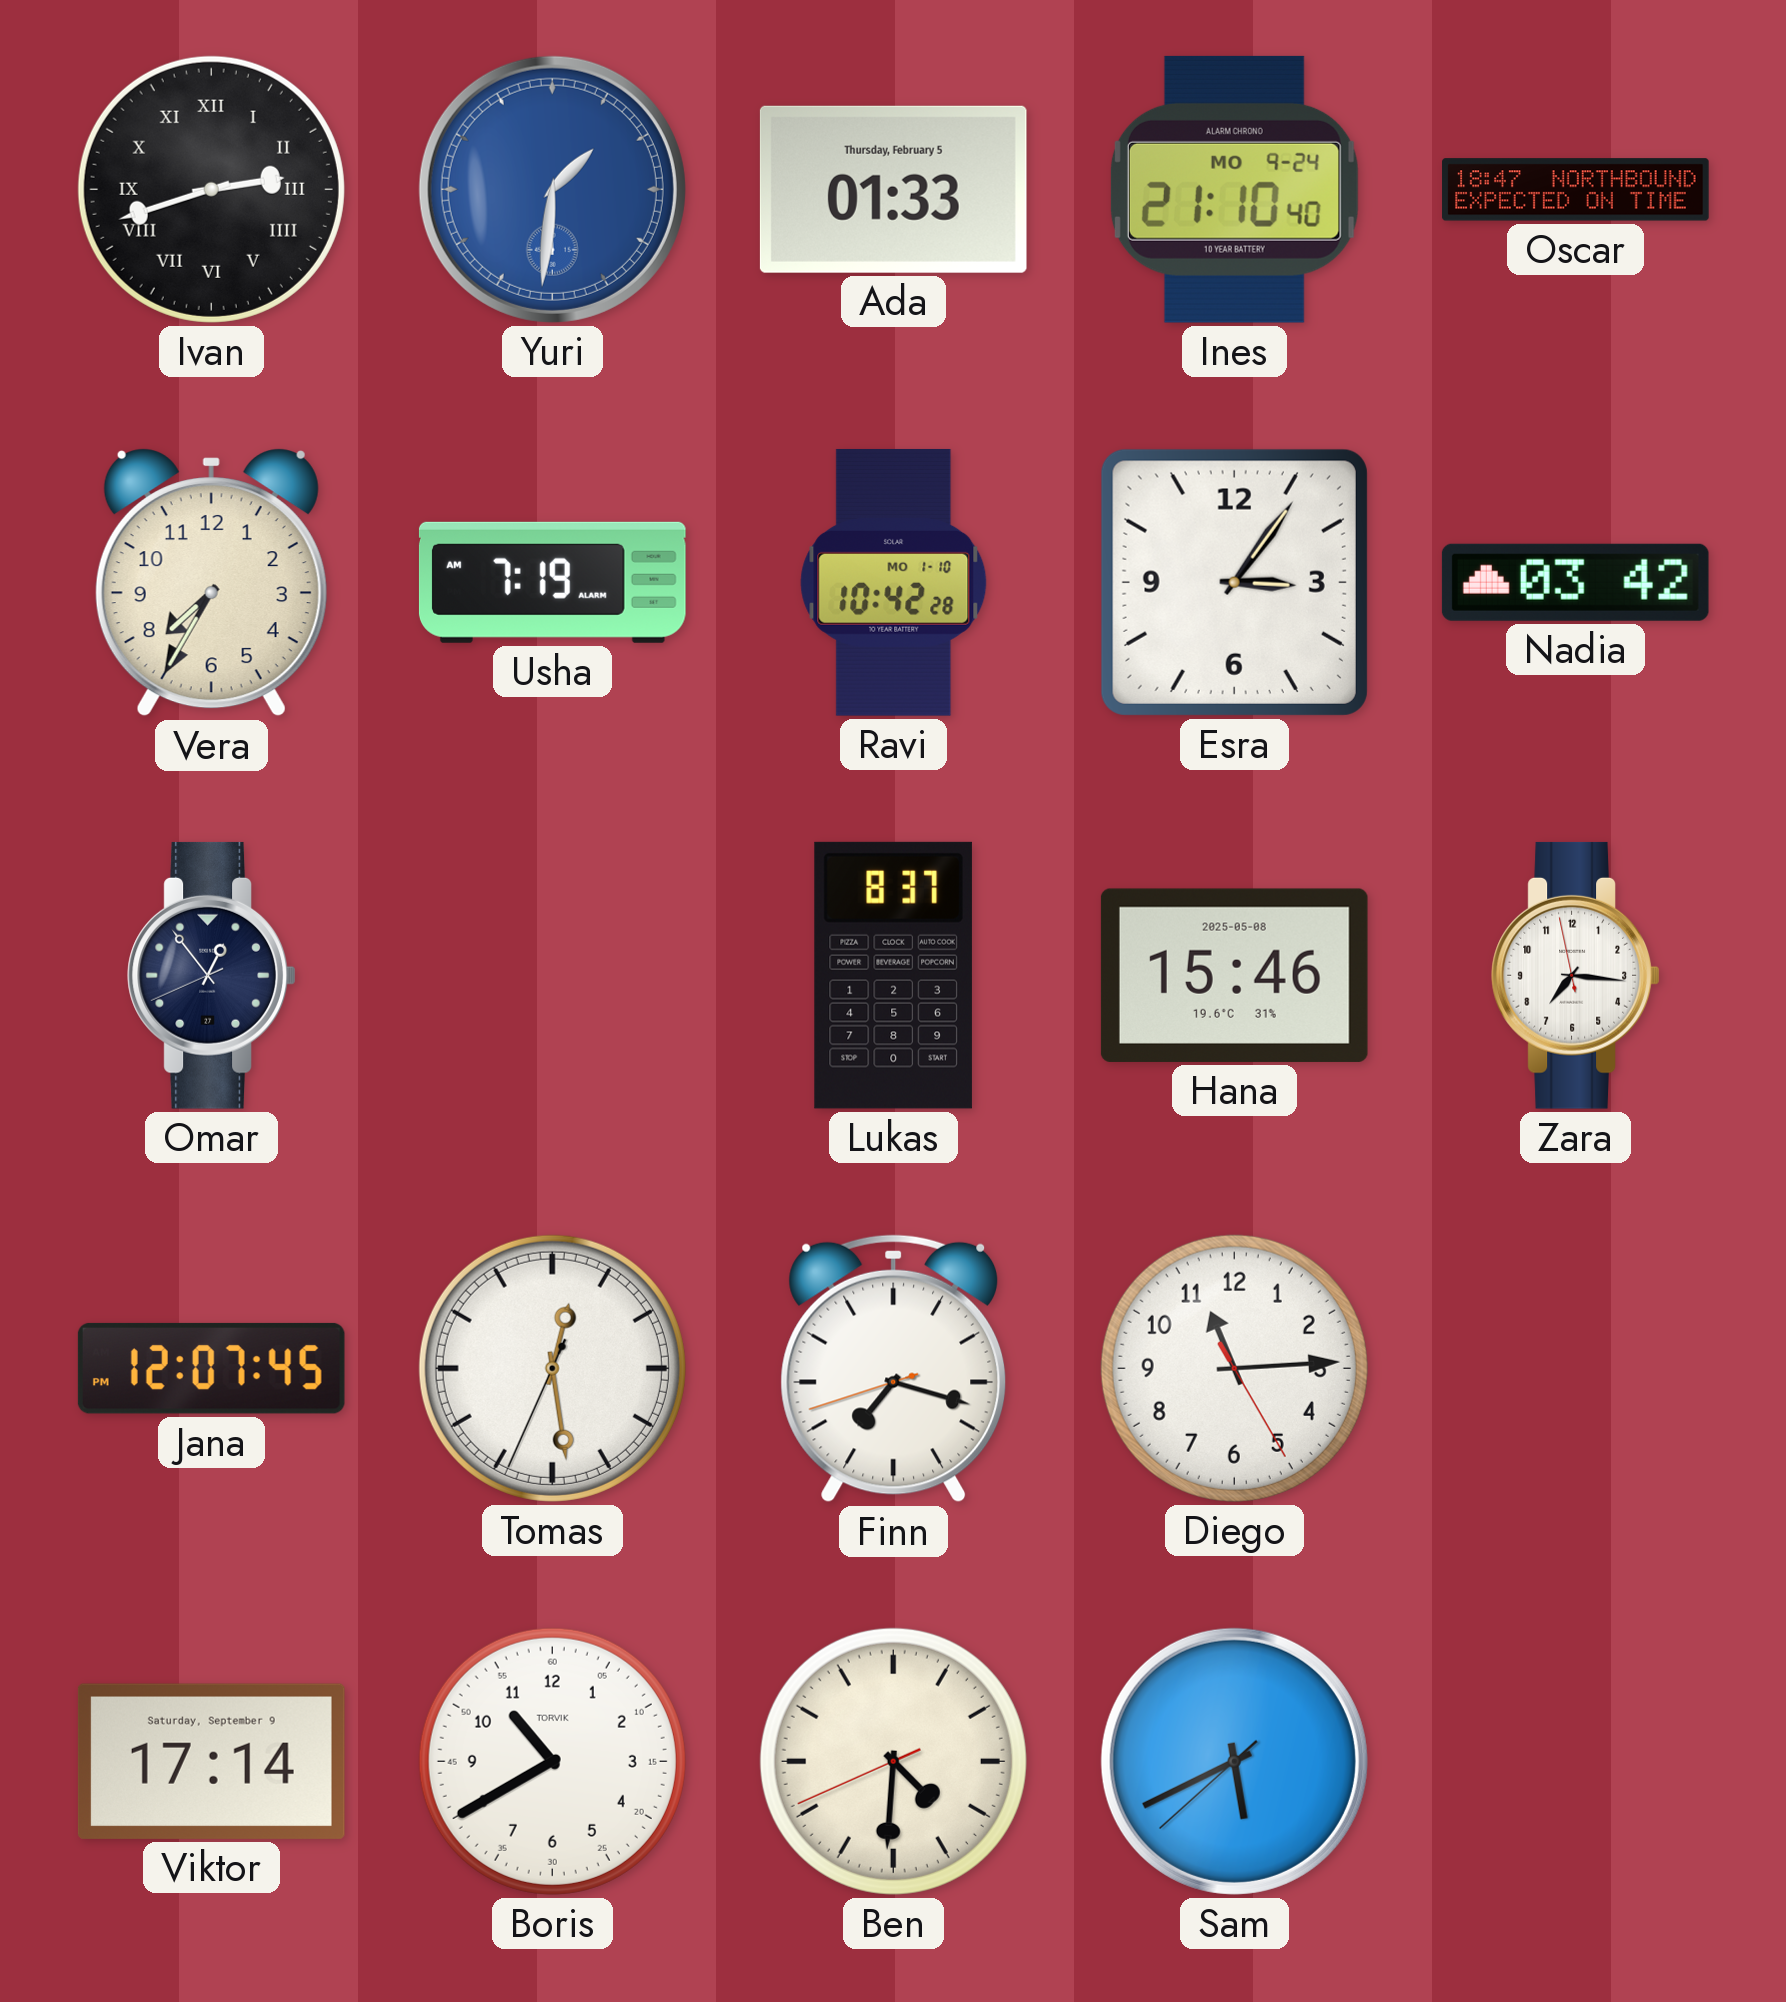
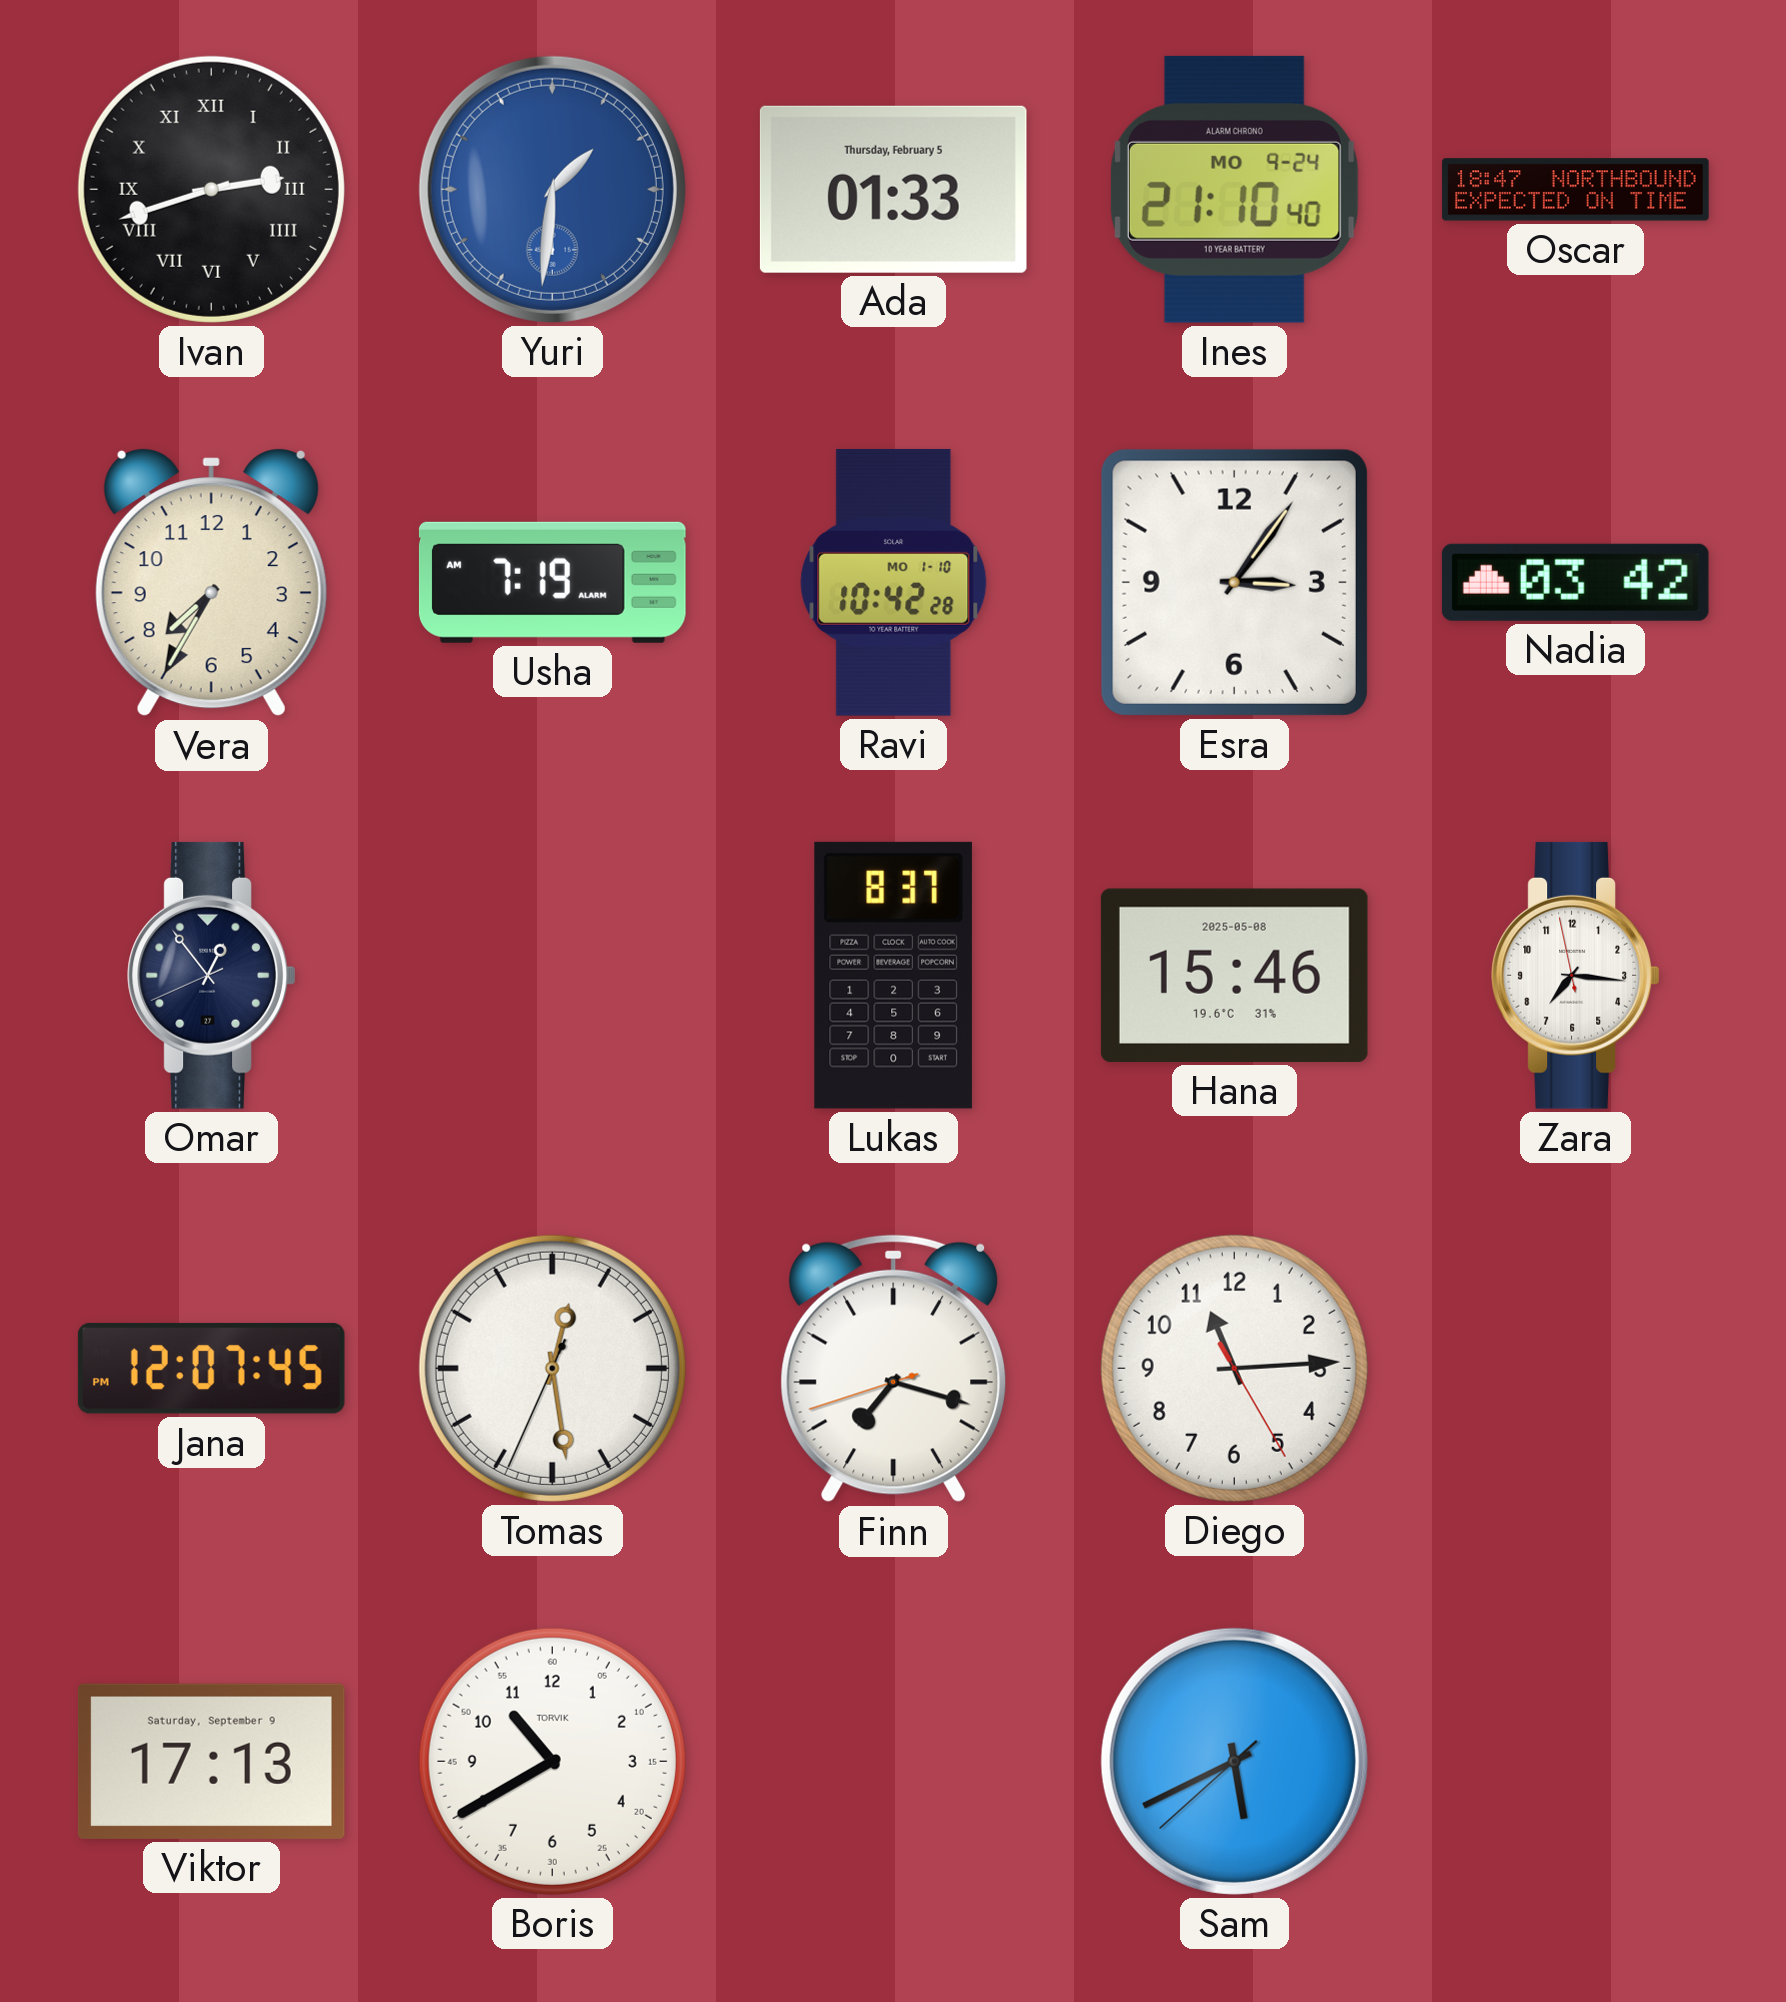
Viktor: 17:14 -> 17:13
Ben: 4:30 -> none
